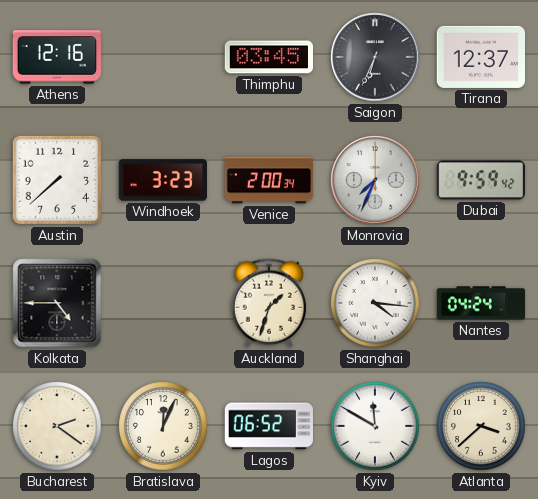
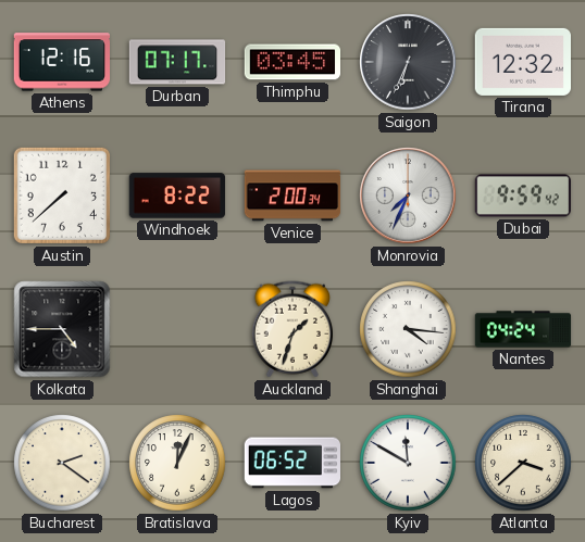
Durban: none -> 07:17
Tirana: 12:37 -> 12:32
Windhoek: 3:23 -> 8:22
